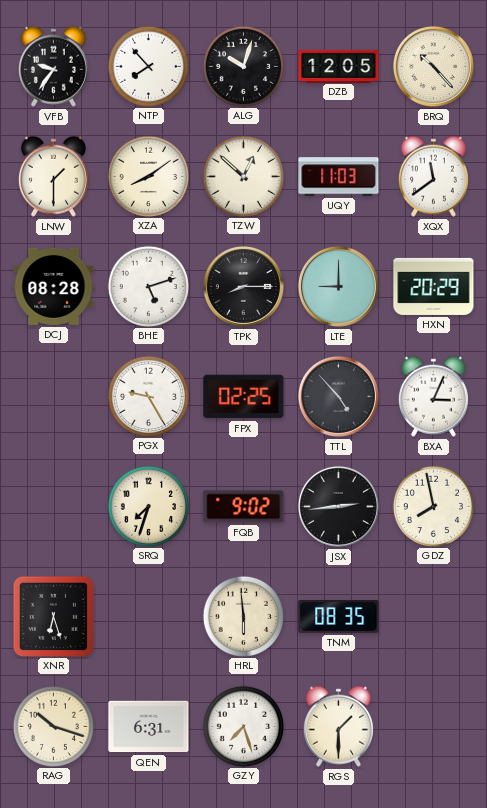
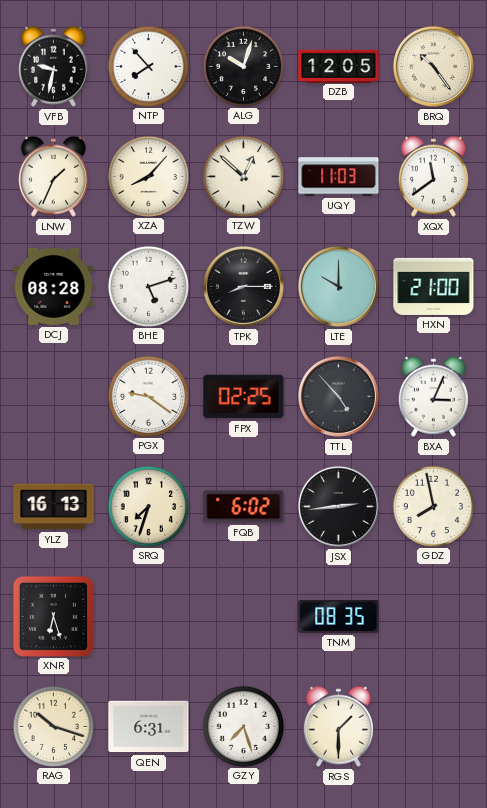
VFB: 9:36 -> 9:32
BRQ: 10:23 -> 10:24
LNW: 1:30 -> 1:34
XZA: 8:09 -> 8:07
LTE: 9:00 -> 10:00
HXN: 20:29 -> 21:00
PGX: 9:25 -> 9:21
YLZ: none -> 16:13
FQB: 9:02 -> 6:02
HRL: 5:59 -> none
